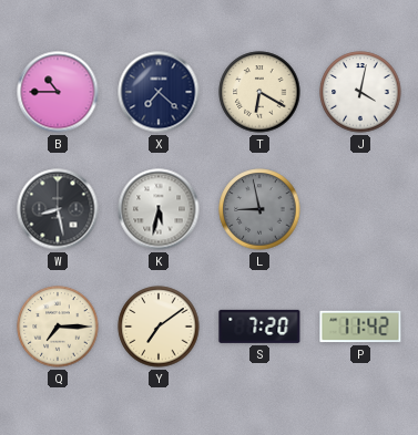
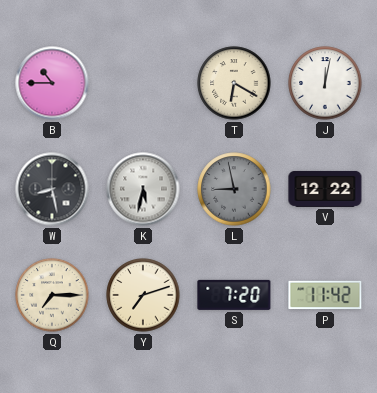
X: 7:22 -> none
J: 4:02 -> 12:02
V: none -> 12:22
Y: 7:09 -> 7:12
